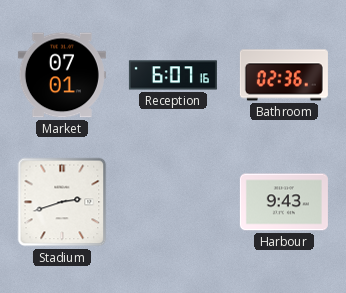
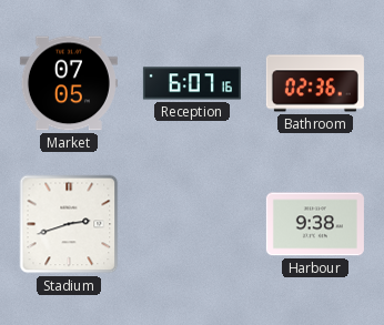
Market: 07:01 -> 07:05
Harbour: 9:43 -> 9:38
